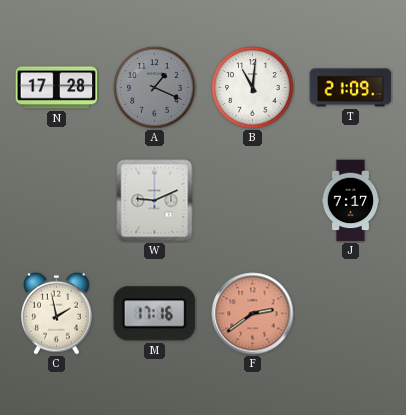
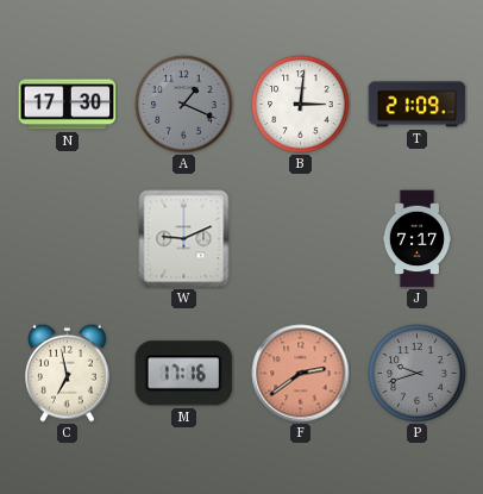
N: 17:28 -> 17:30
B: 11:01 -> 3:01
C: 1:58 -> 6:58
P: none -> 9:42
